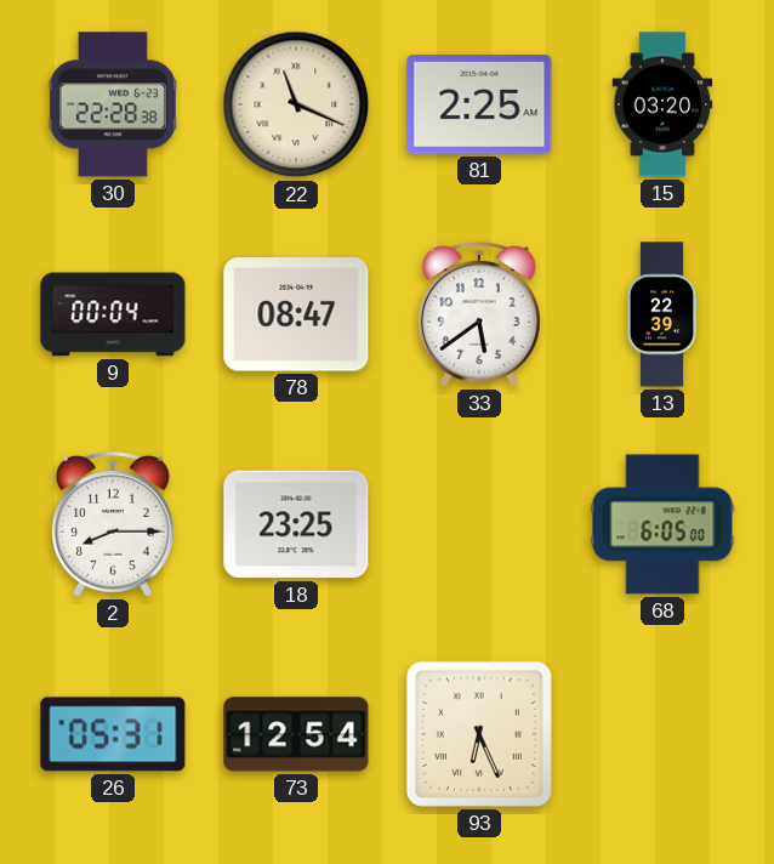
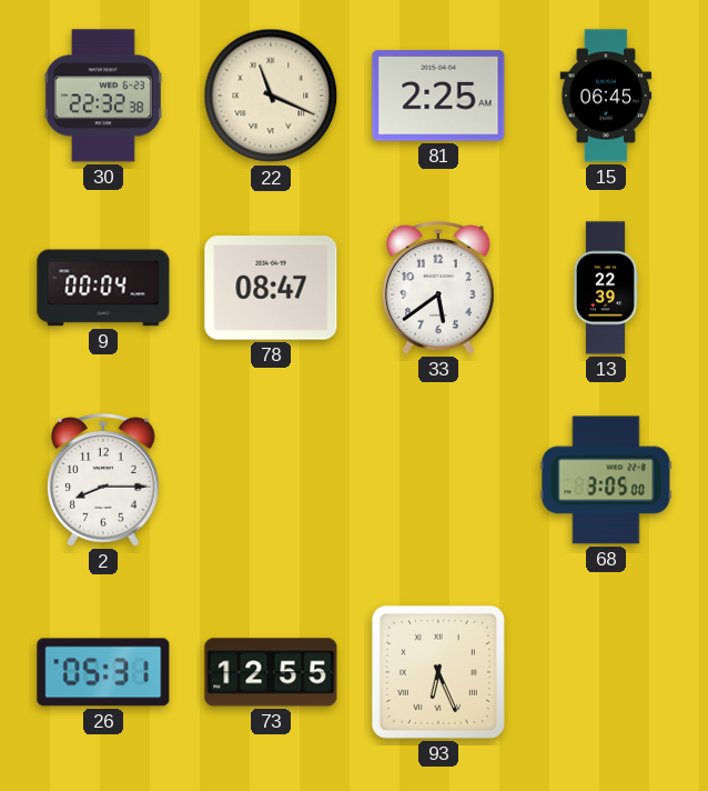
30: 22:28 -> 22:32
15: 03:20 -> 06:45
18: 23:25 -> none
68: 6:05 -> 3:05
73: 12:54 -> 12:55
